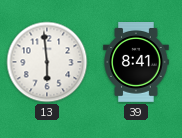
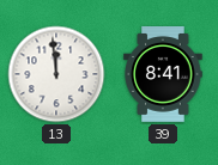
13: 5:59 -> 11:59
